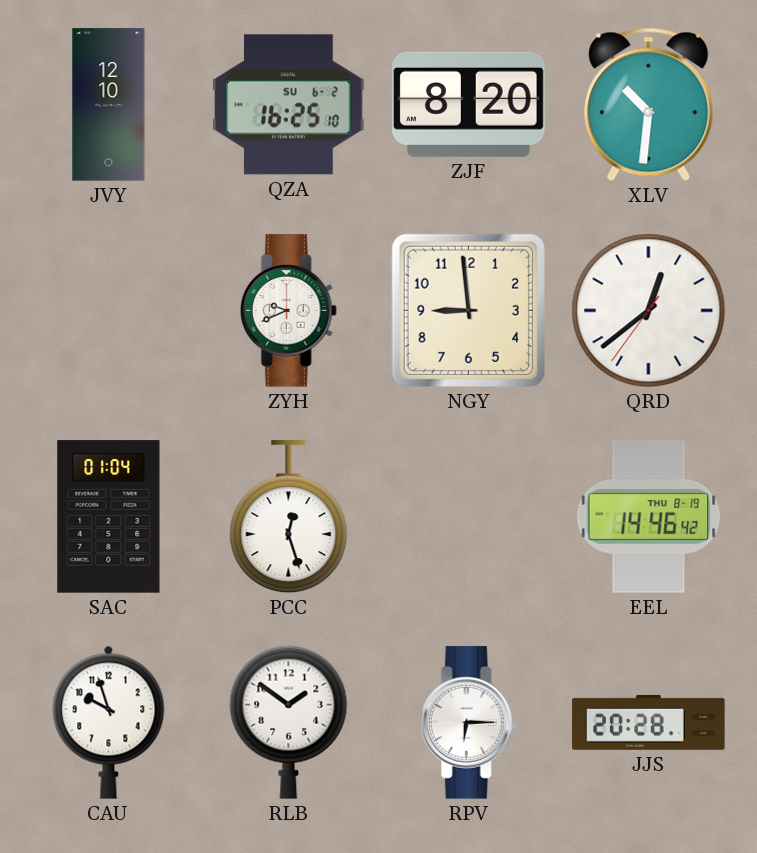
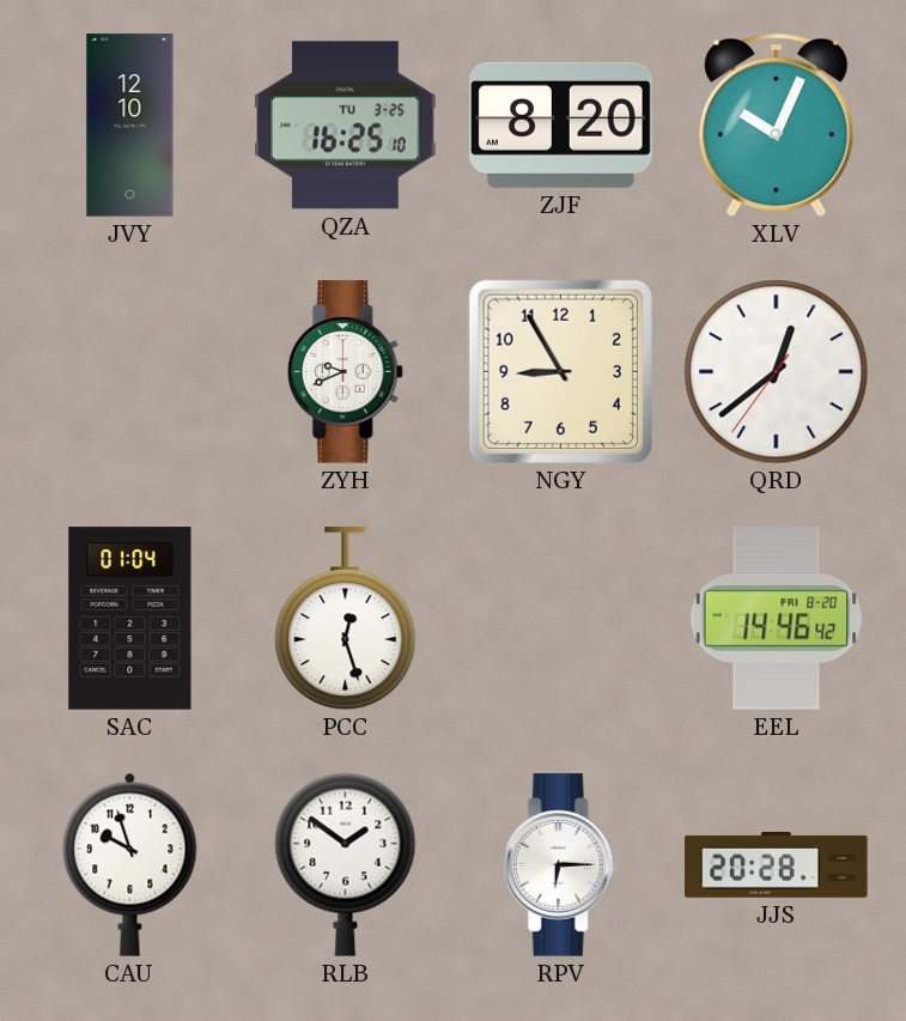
QZA date: SU 6-2 -> TU 3-25
XLV: 10:31 -> 10:04
NGY: 8:59 -> 8:55
EEL date: THU 8-19 -> FRI 8-20
